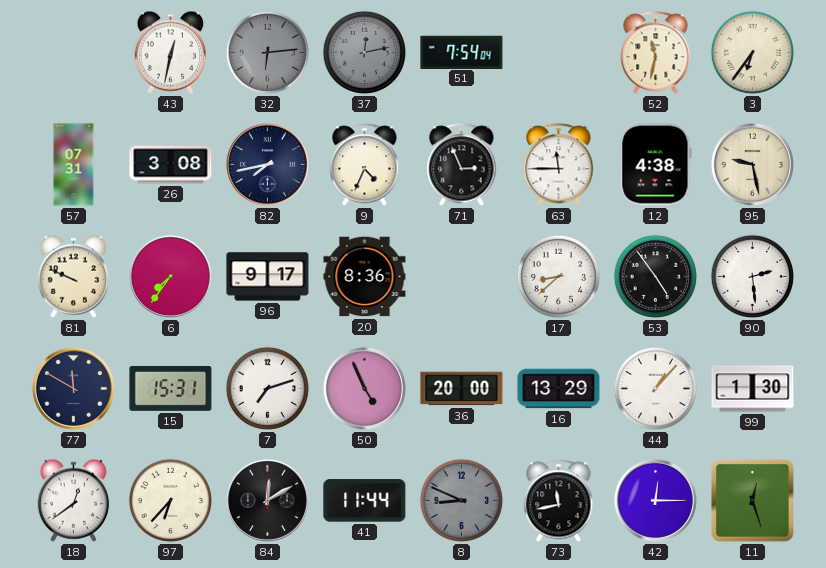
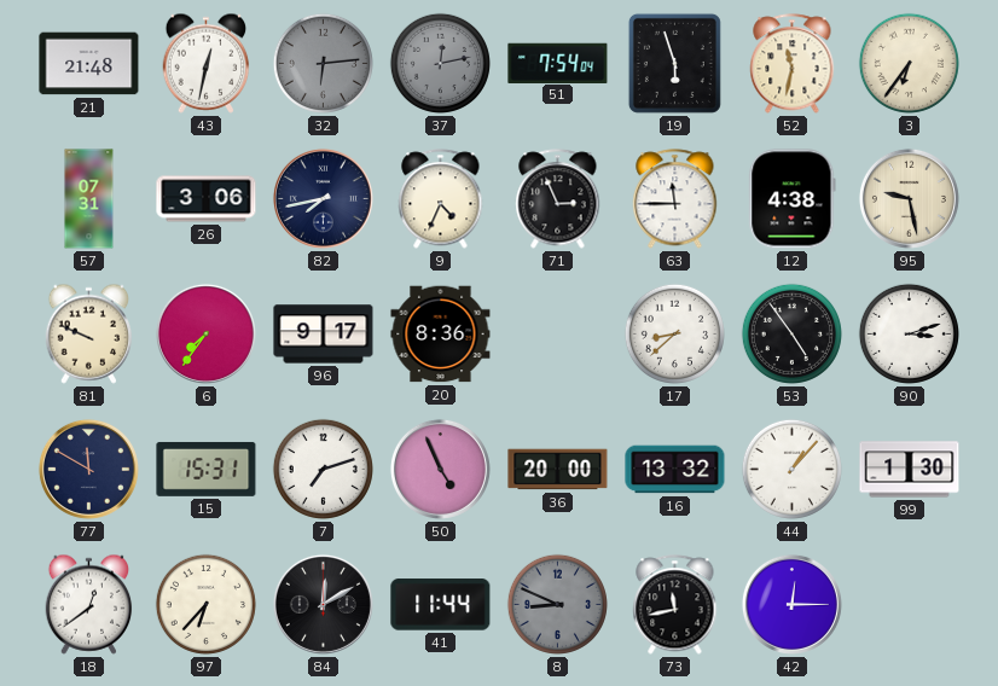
21: none -> 21:48
19: none -> 5:57
26: 3:08 -> 3:06
90: 2:29 -> 3:12
16: 13:29 -> 13:32
11: 12:27 -> none
